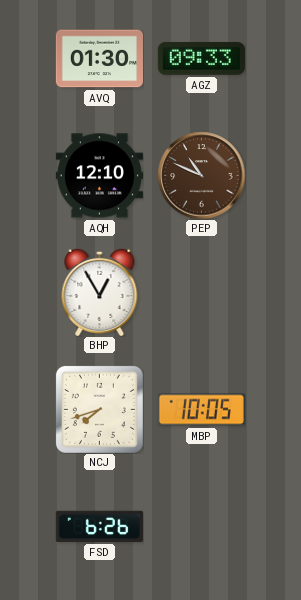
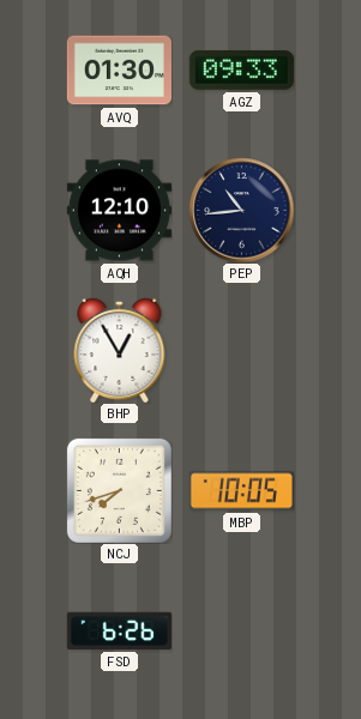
PEP: 10:49 -> 10:44
PEP dial: brown -> navy
